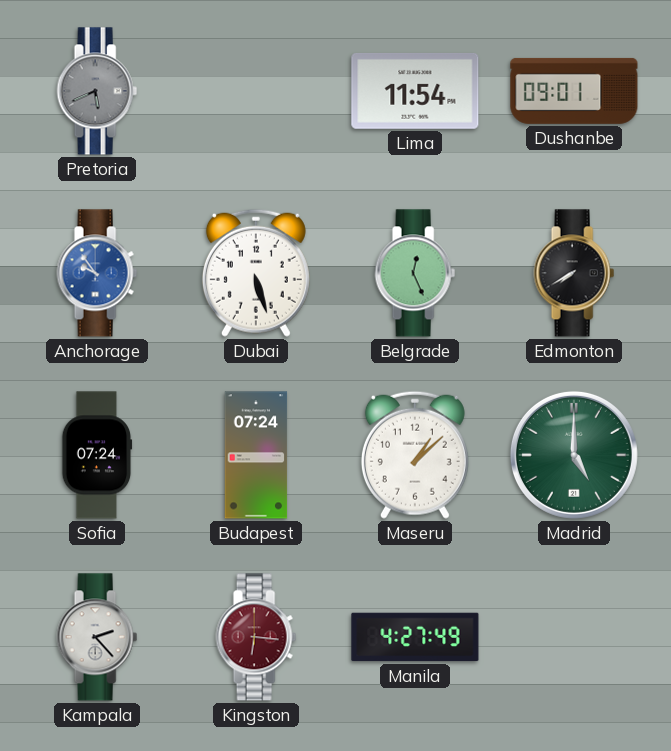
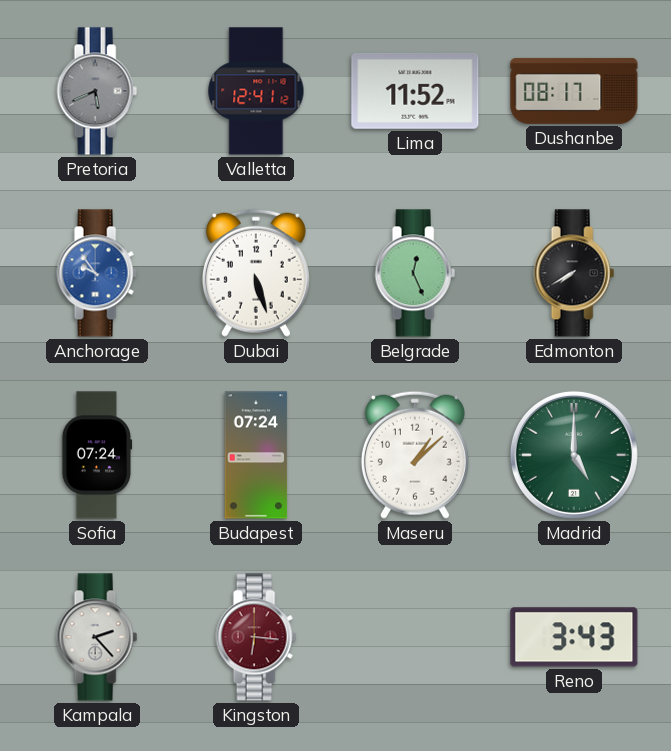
Valletta: none -> 12:41
Lima: 11:54 -> 11:52
Dushanbe: 09:01 -> 08:17
Manila: 4:27 -> none
Reno: none -> 3:43
